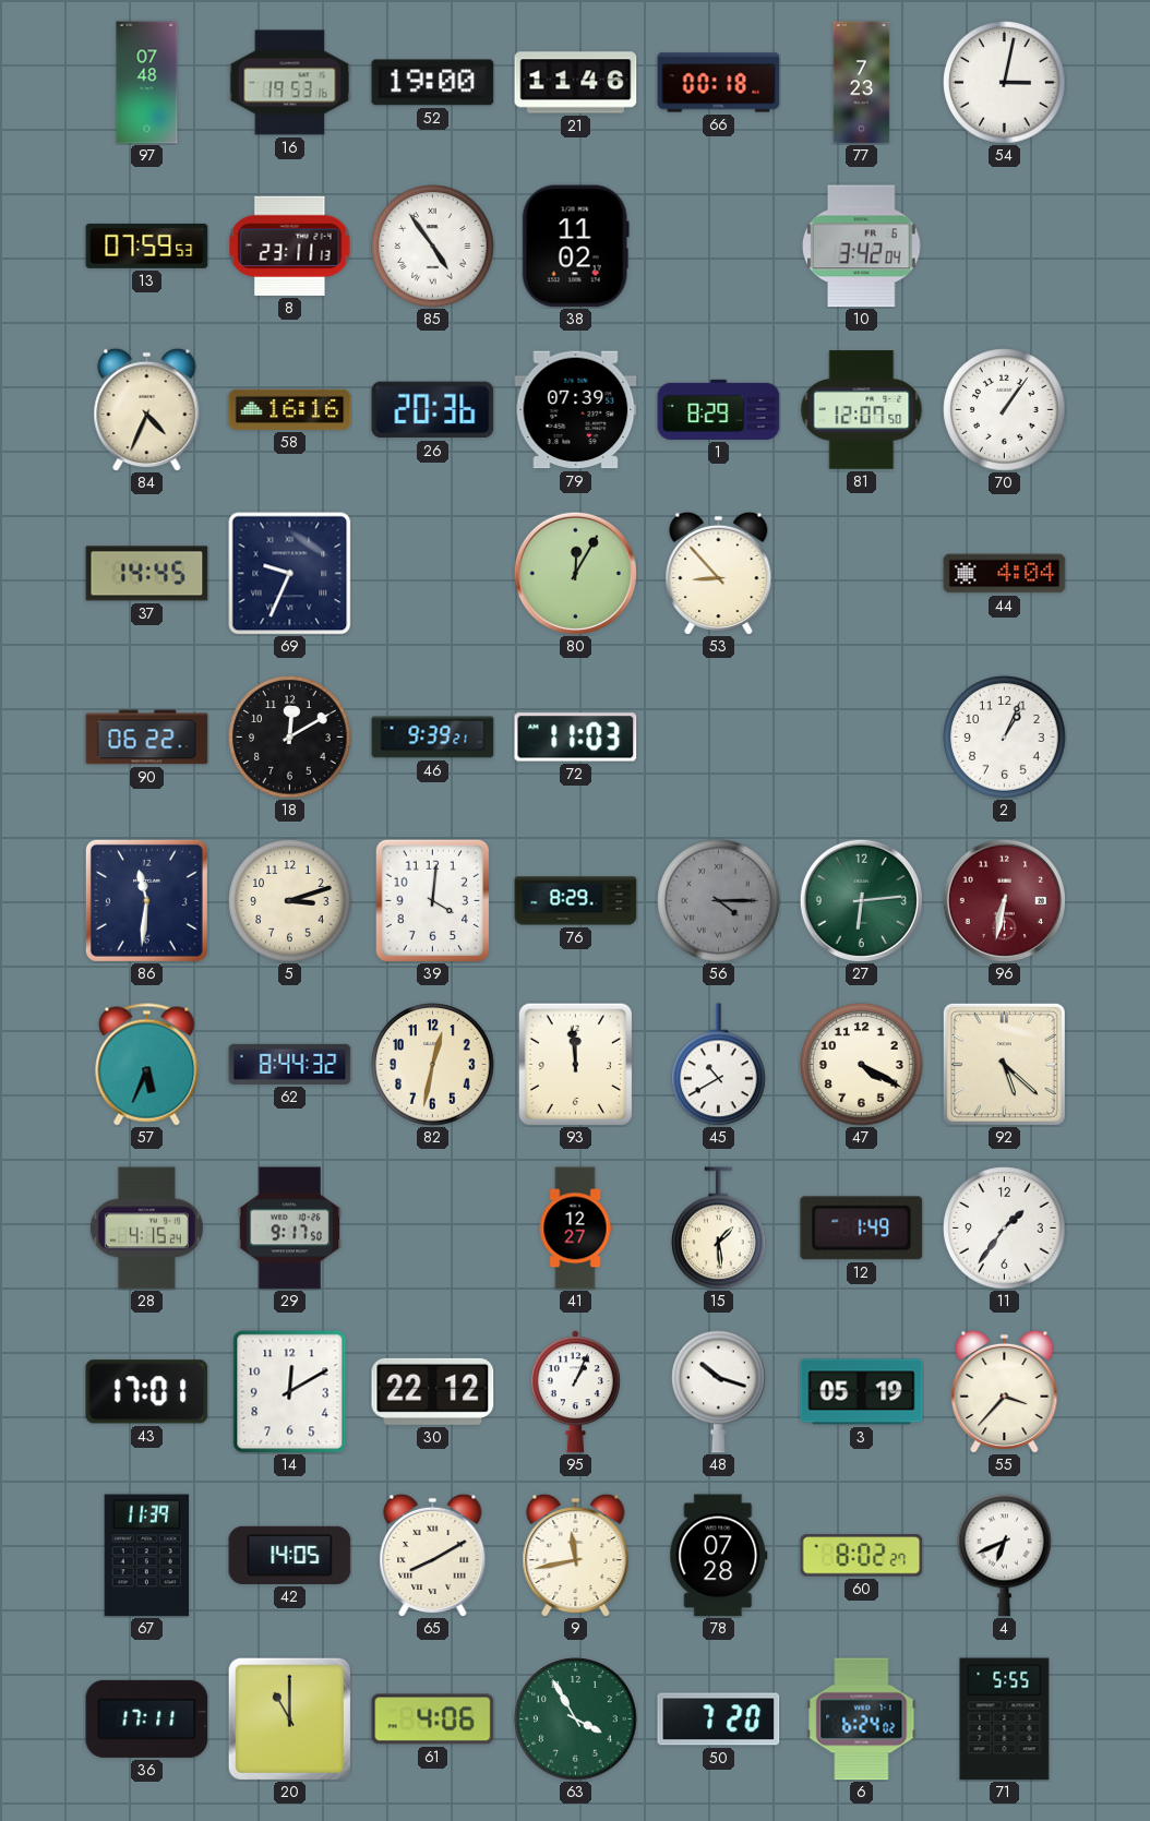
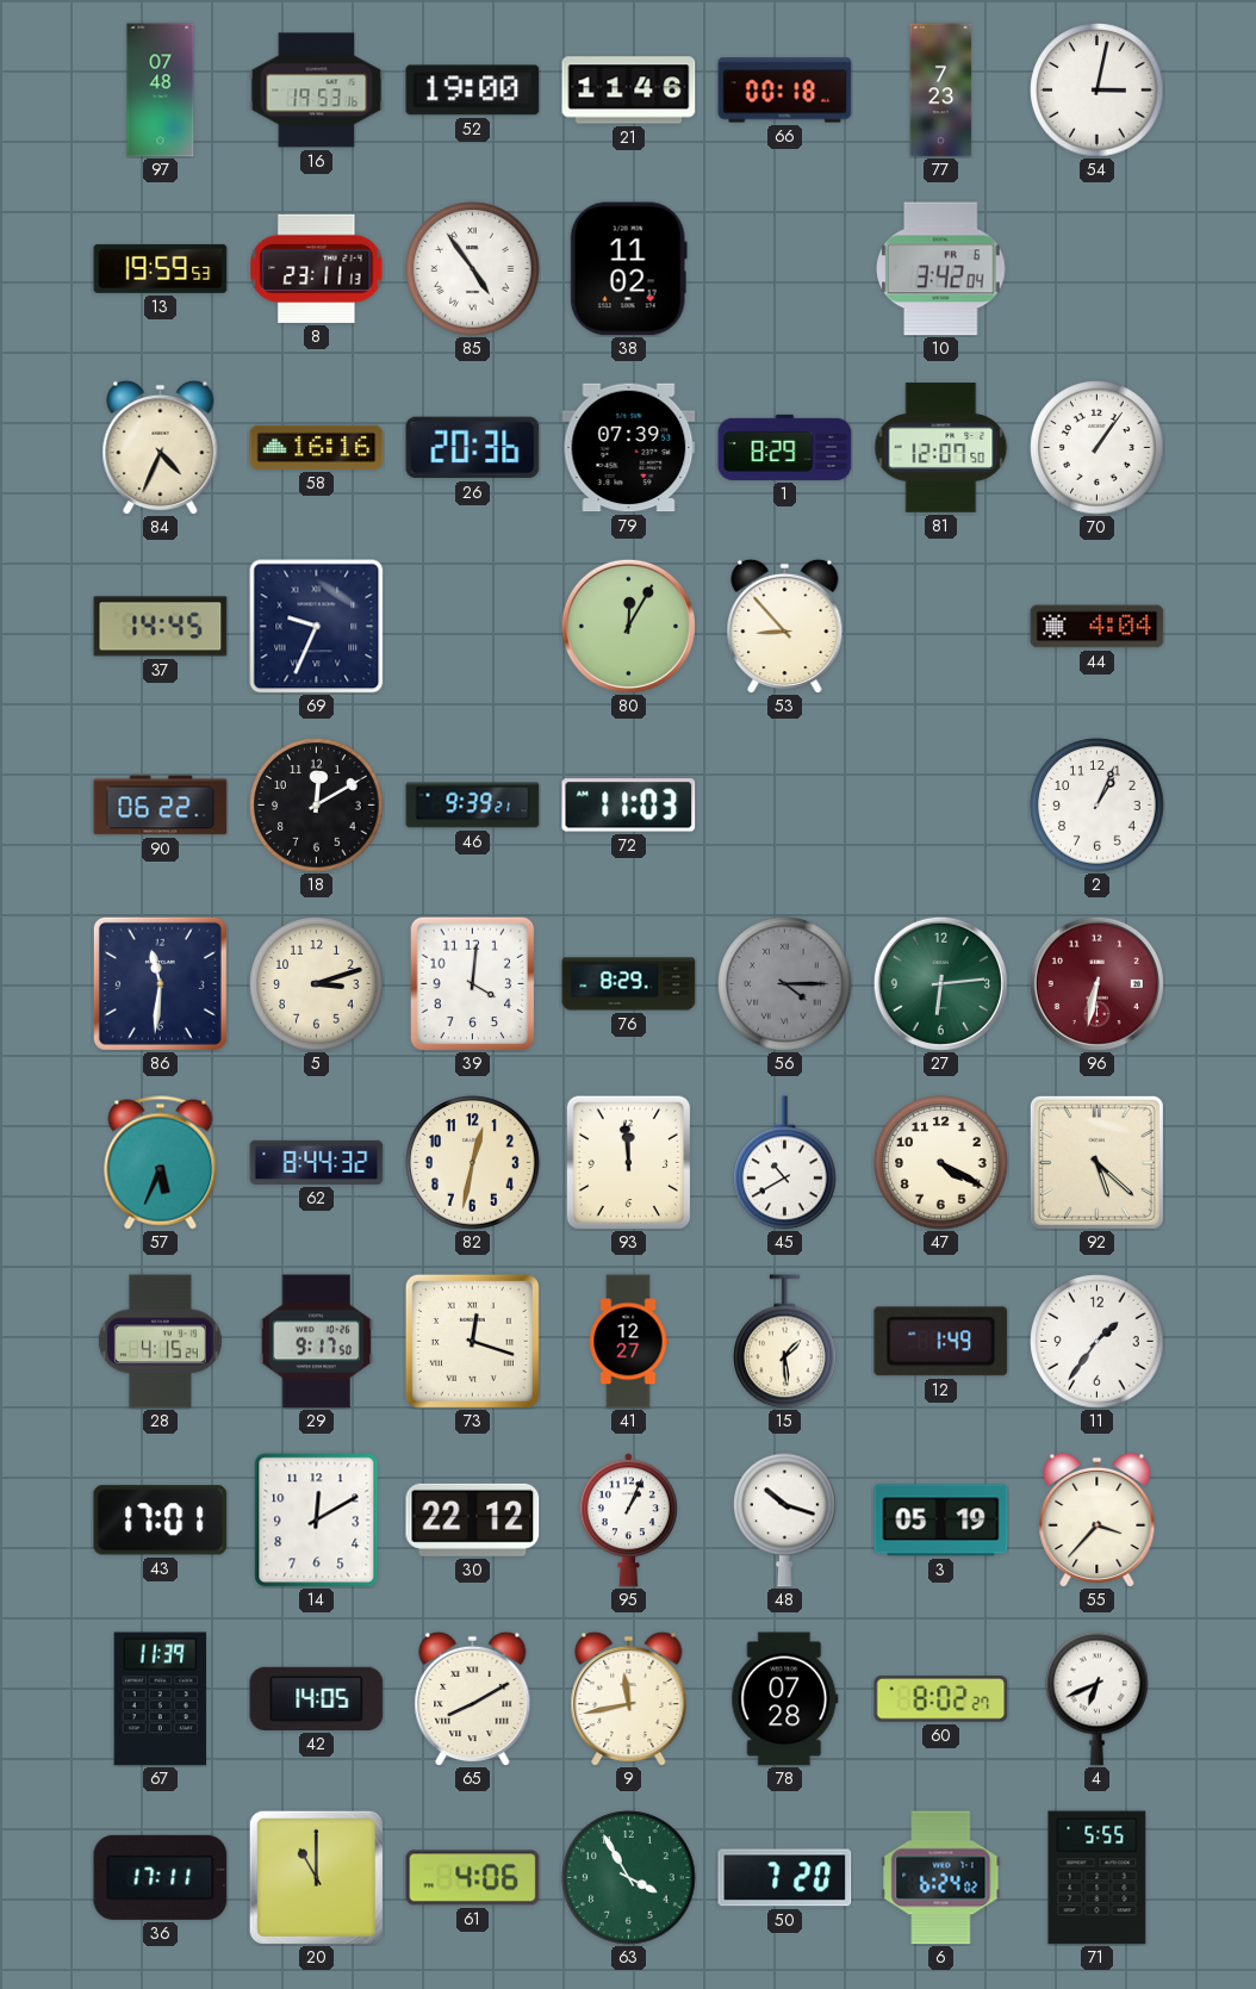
13: 07:59 -> 19:59
73: none -> 12:18
